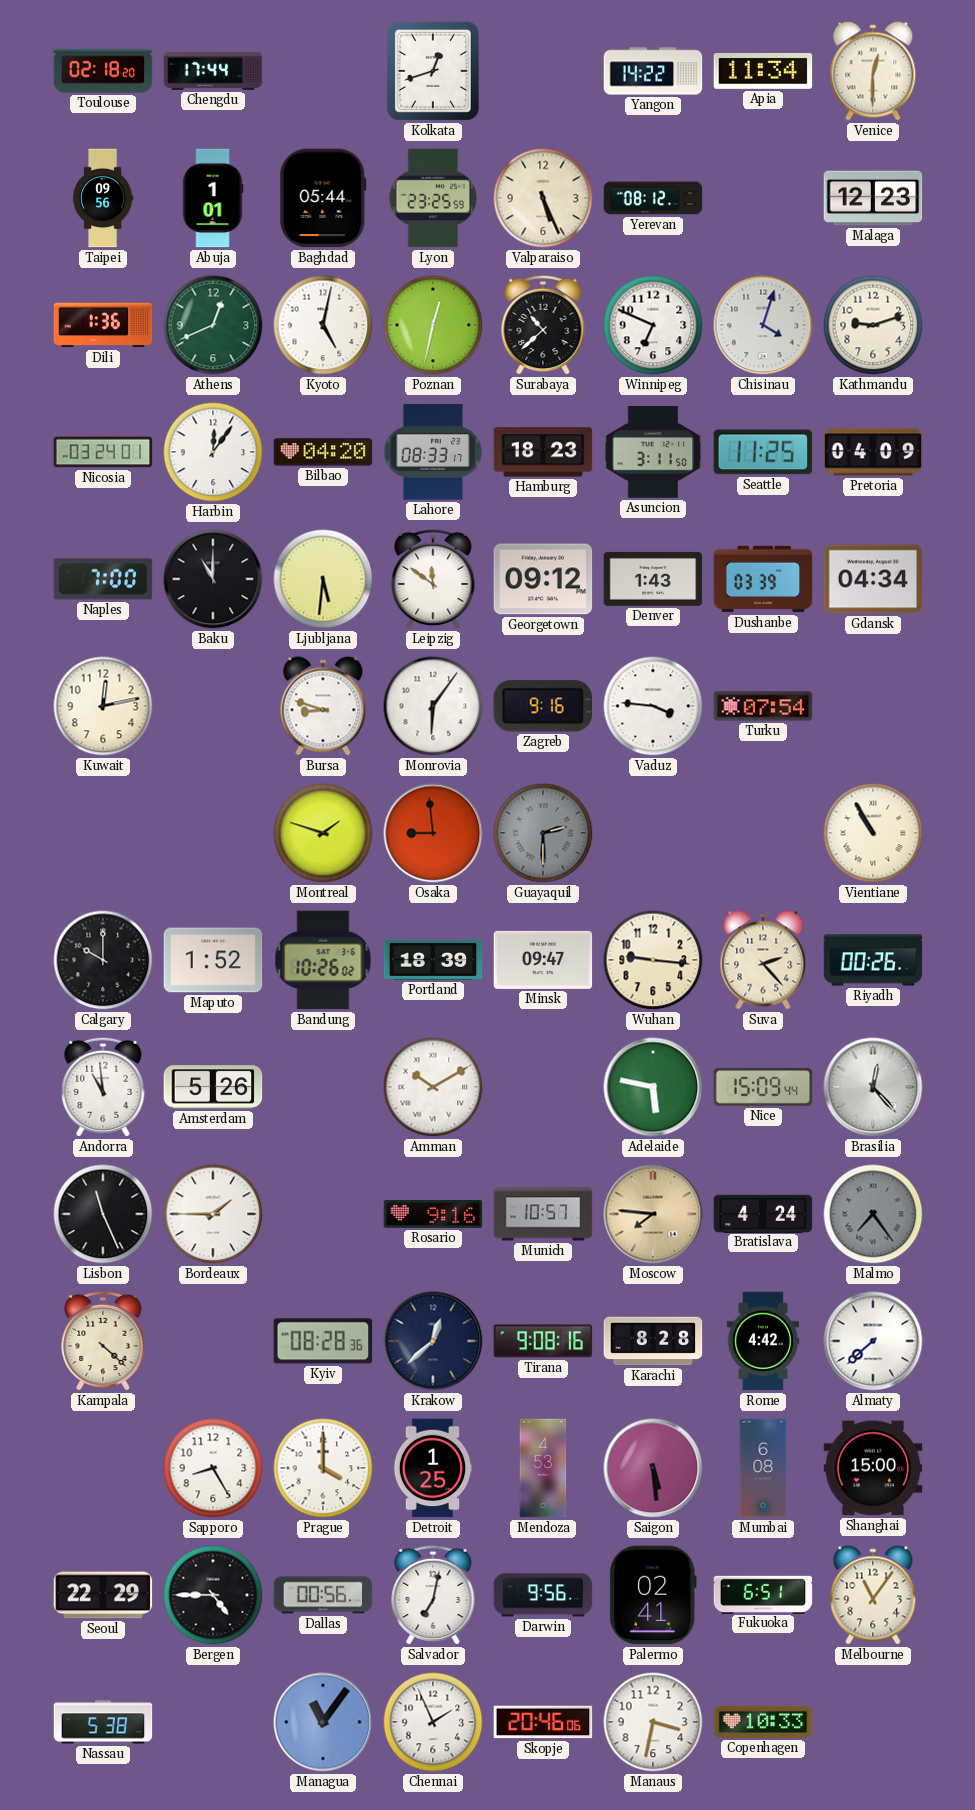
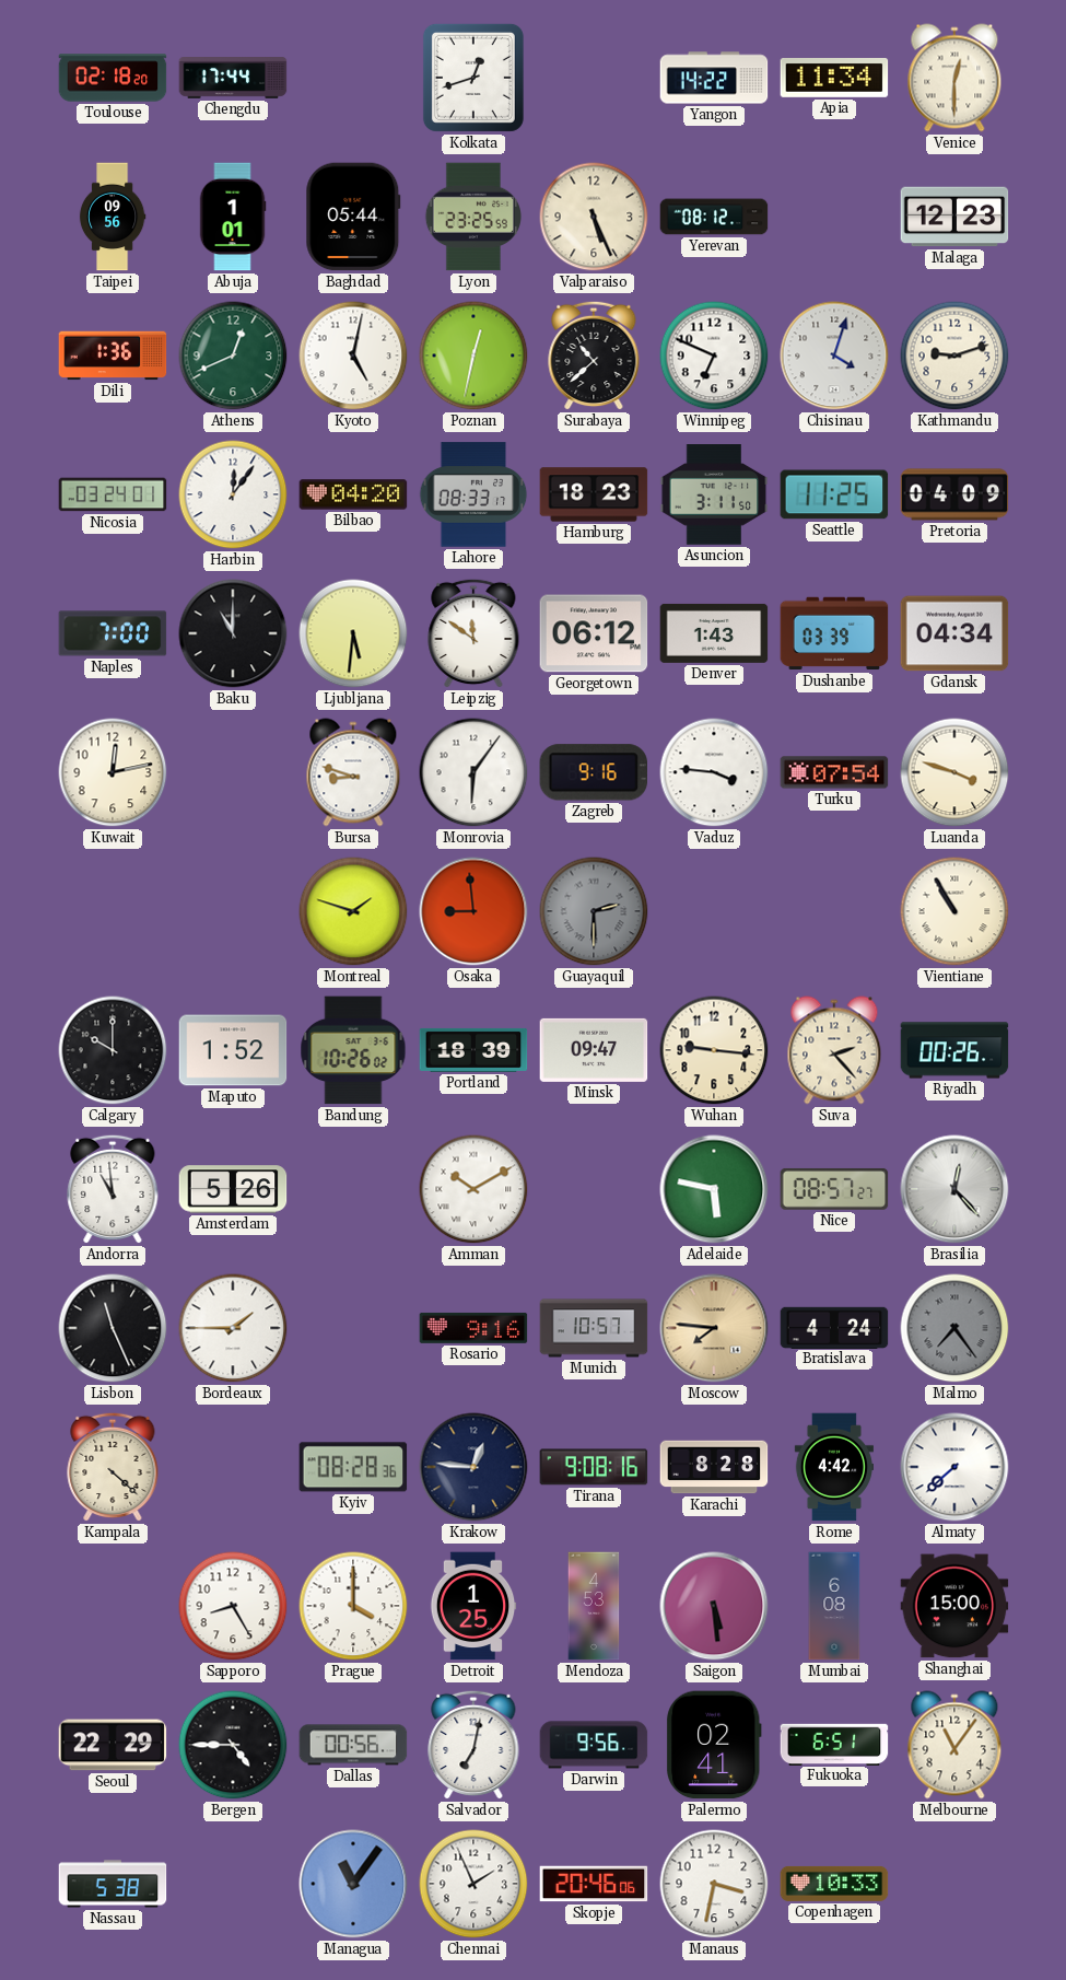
Georgetown: 09:12 -> 06:12
Luanda: none -> 3:48
Nice: 15:09 -> 08:57
Krakow: 12:38 -> 12:46
